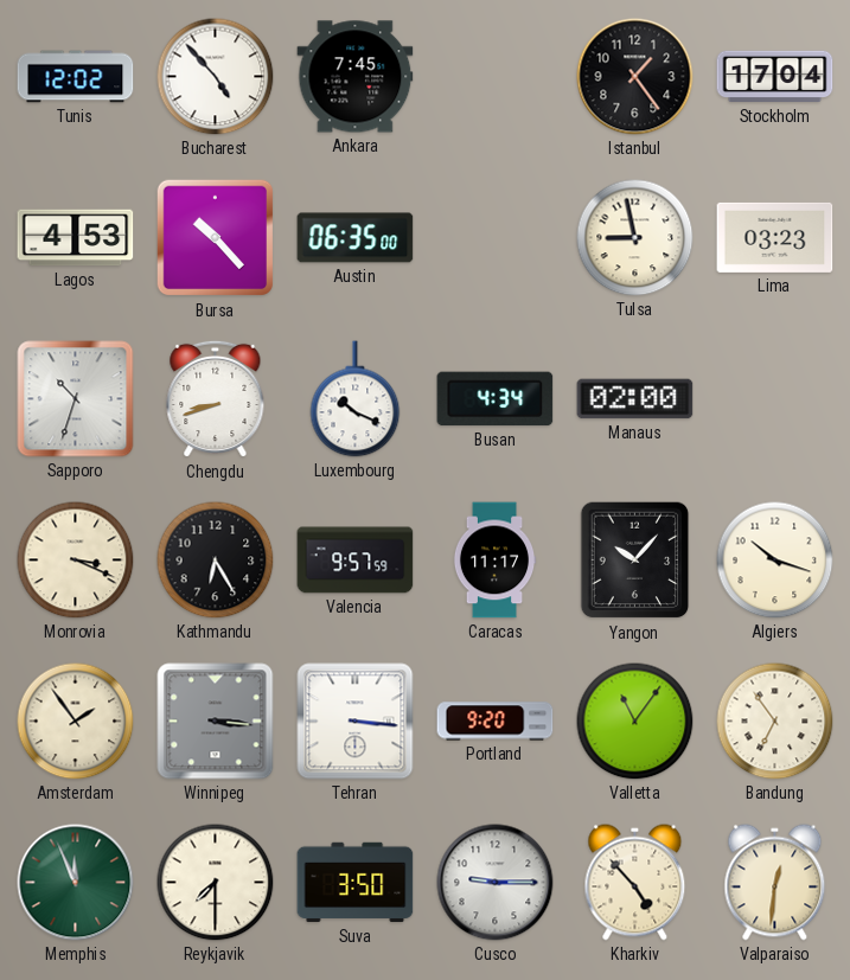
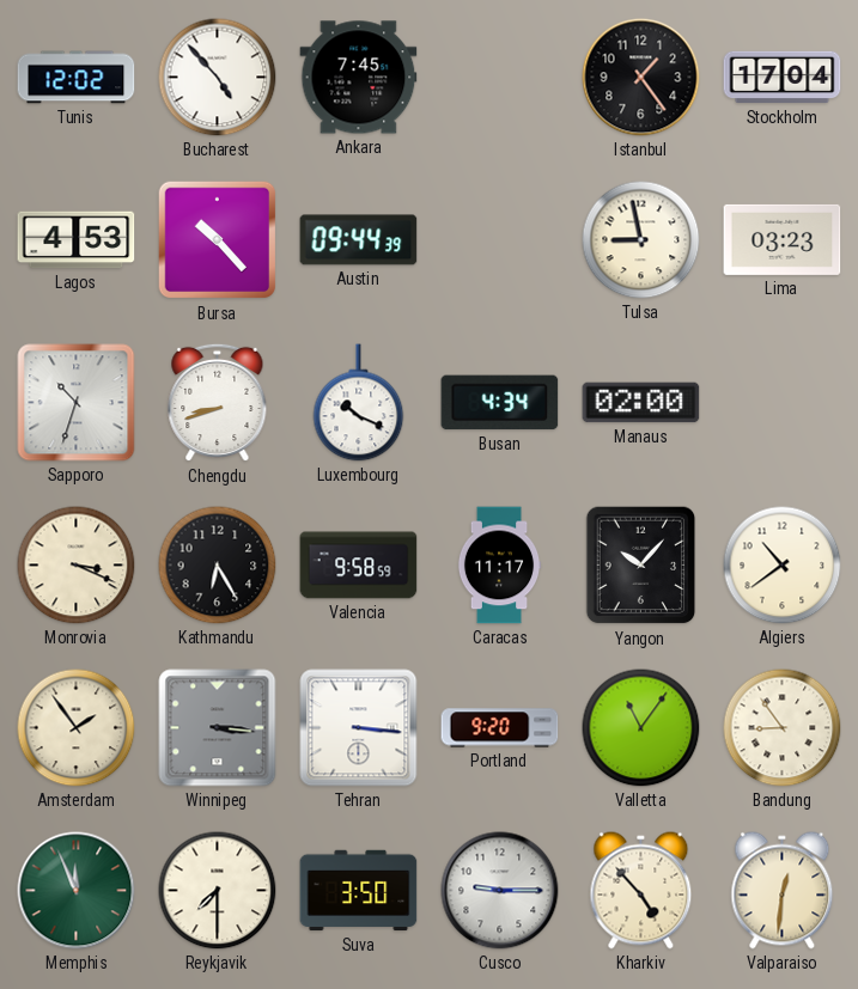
Austin: 06:35 -> 09:44
Valencia: 9:57 -> 9:58
Algiers: 10:18 -> 10:39
Bandung: 6:54 -> 8:54
